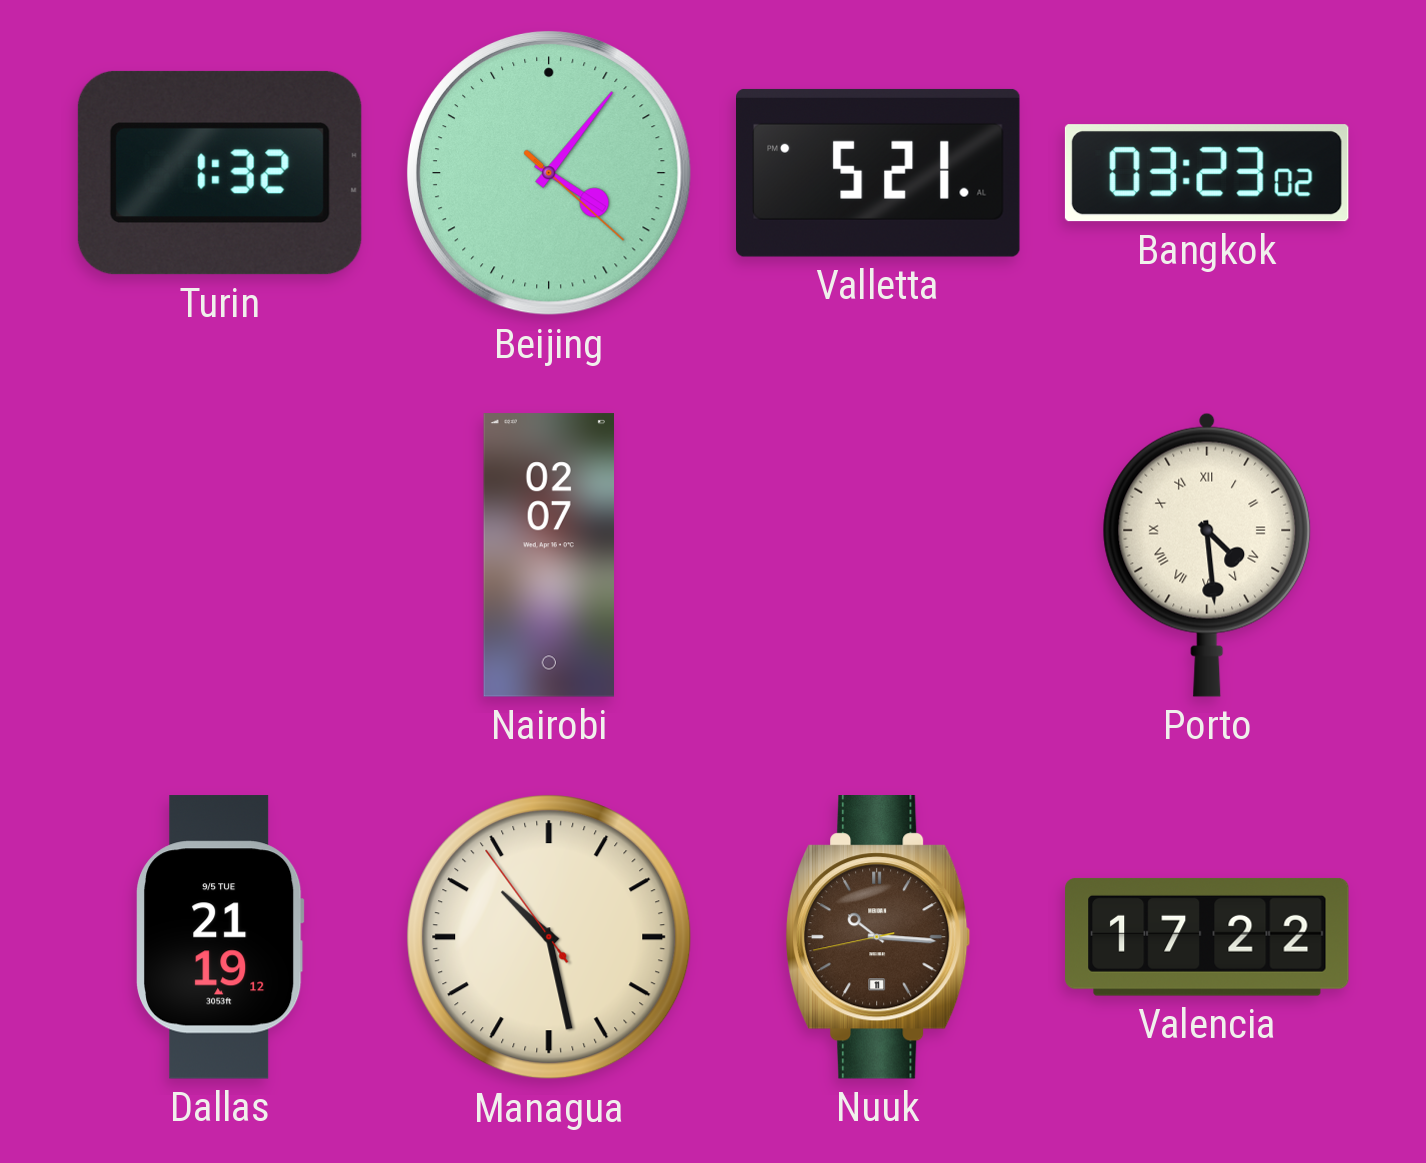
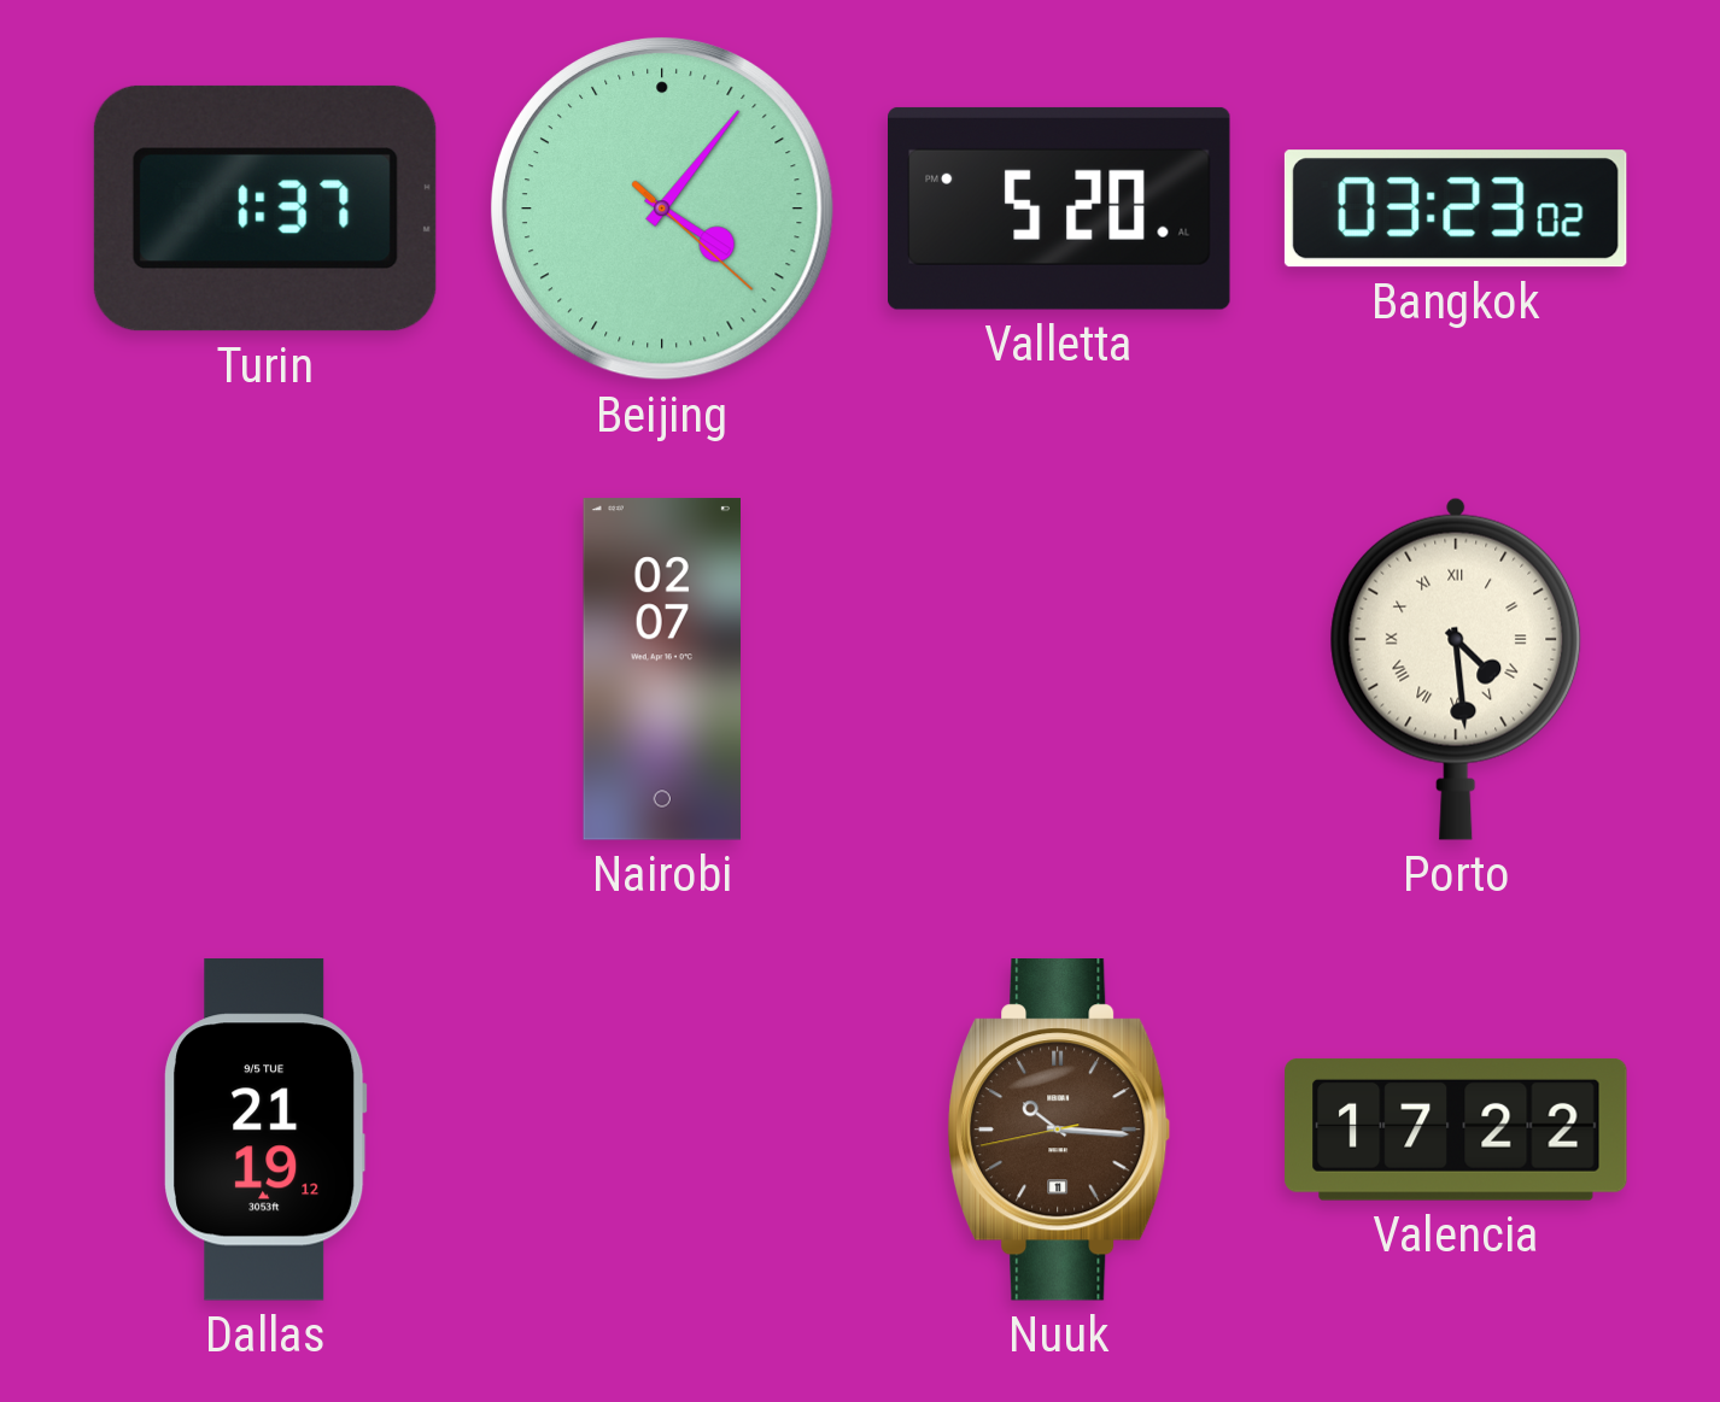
Turin: 1:32 -> 1:37
Valletta: 5:21 -> 5:20
Managua: 10:27 -> none
